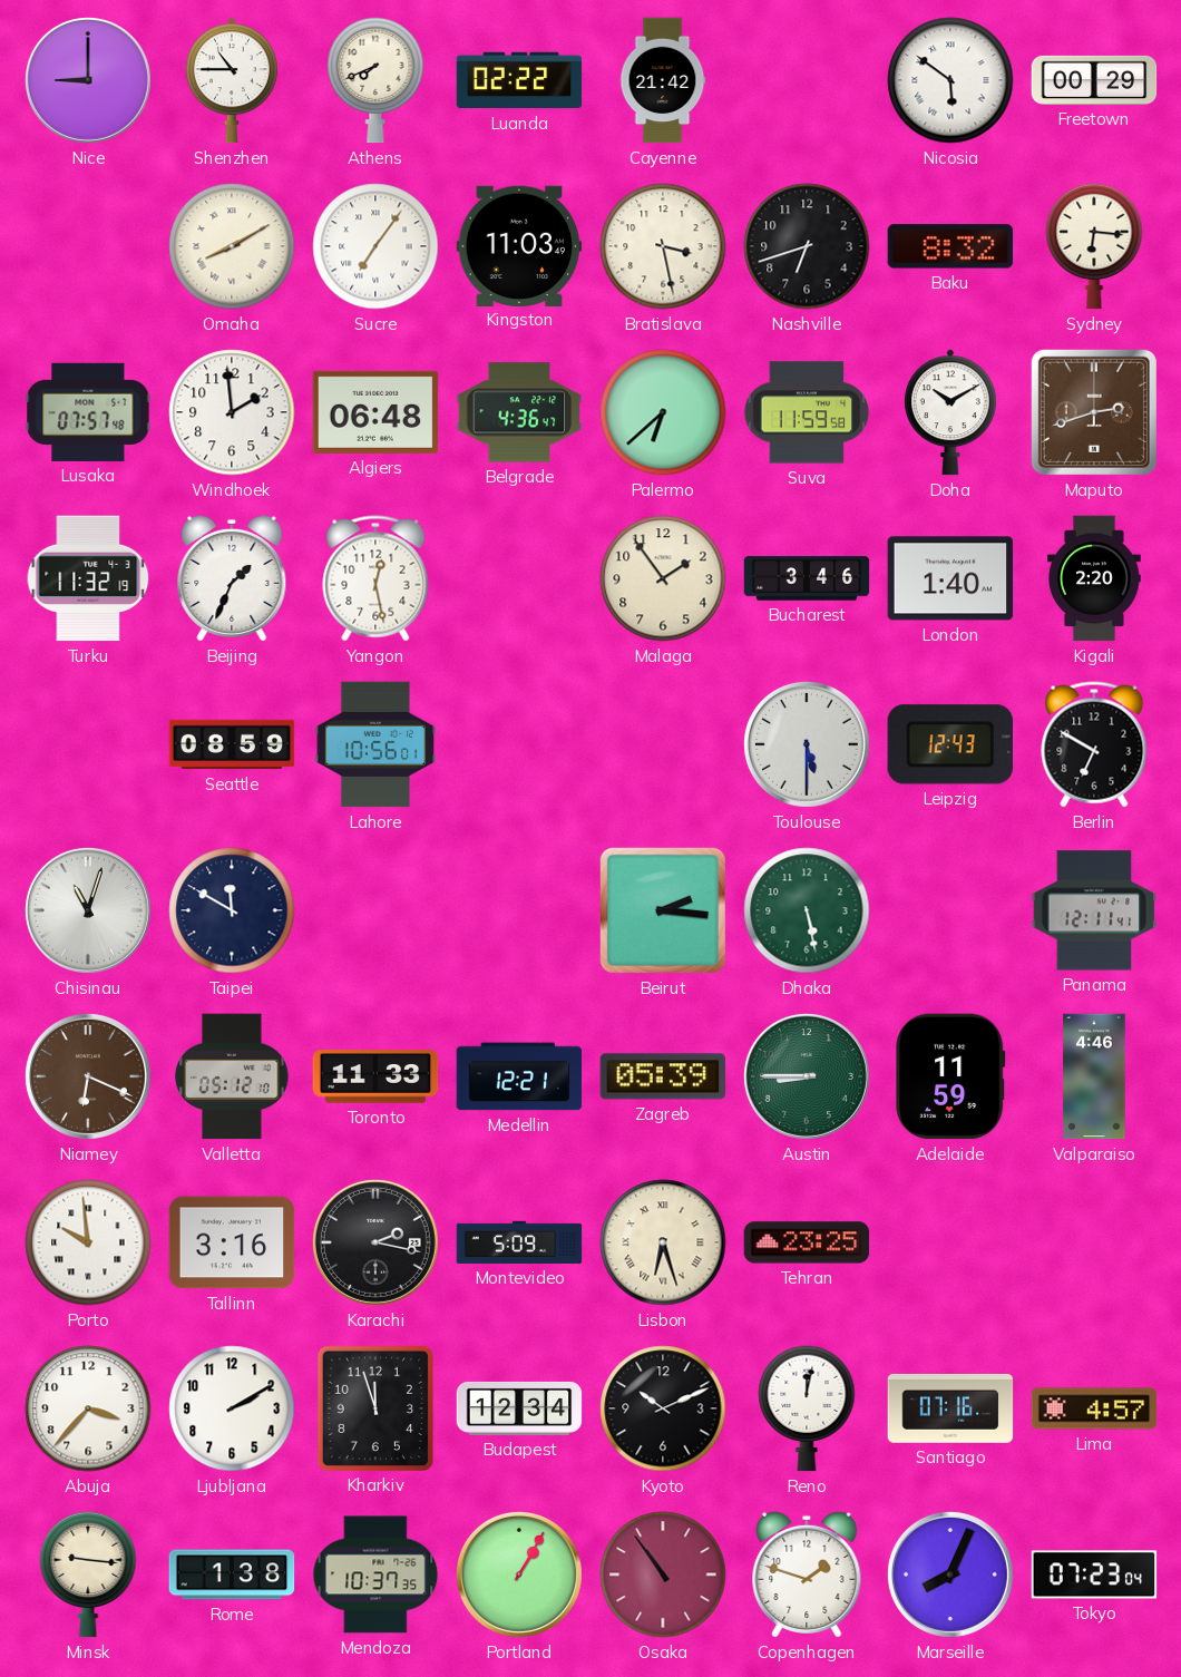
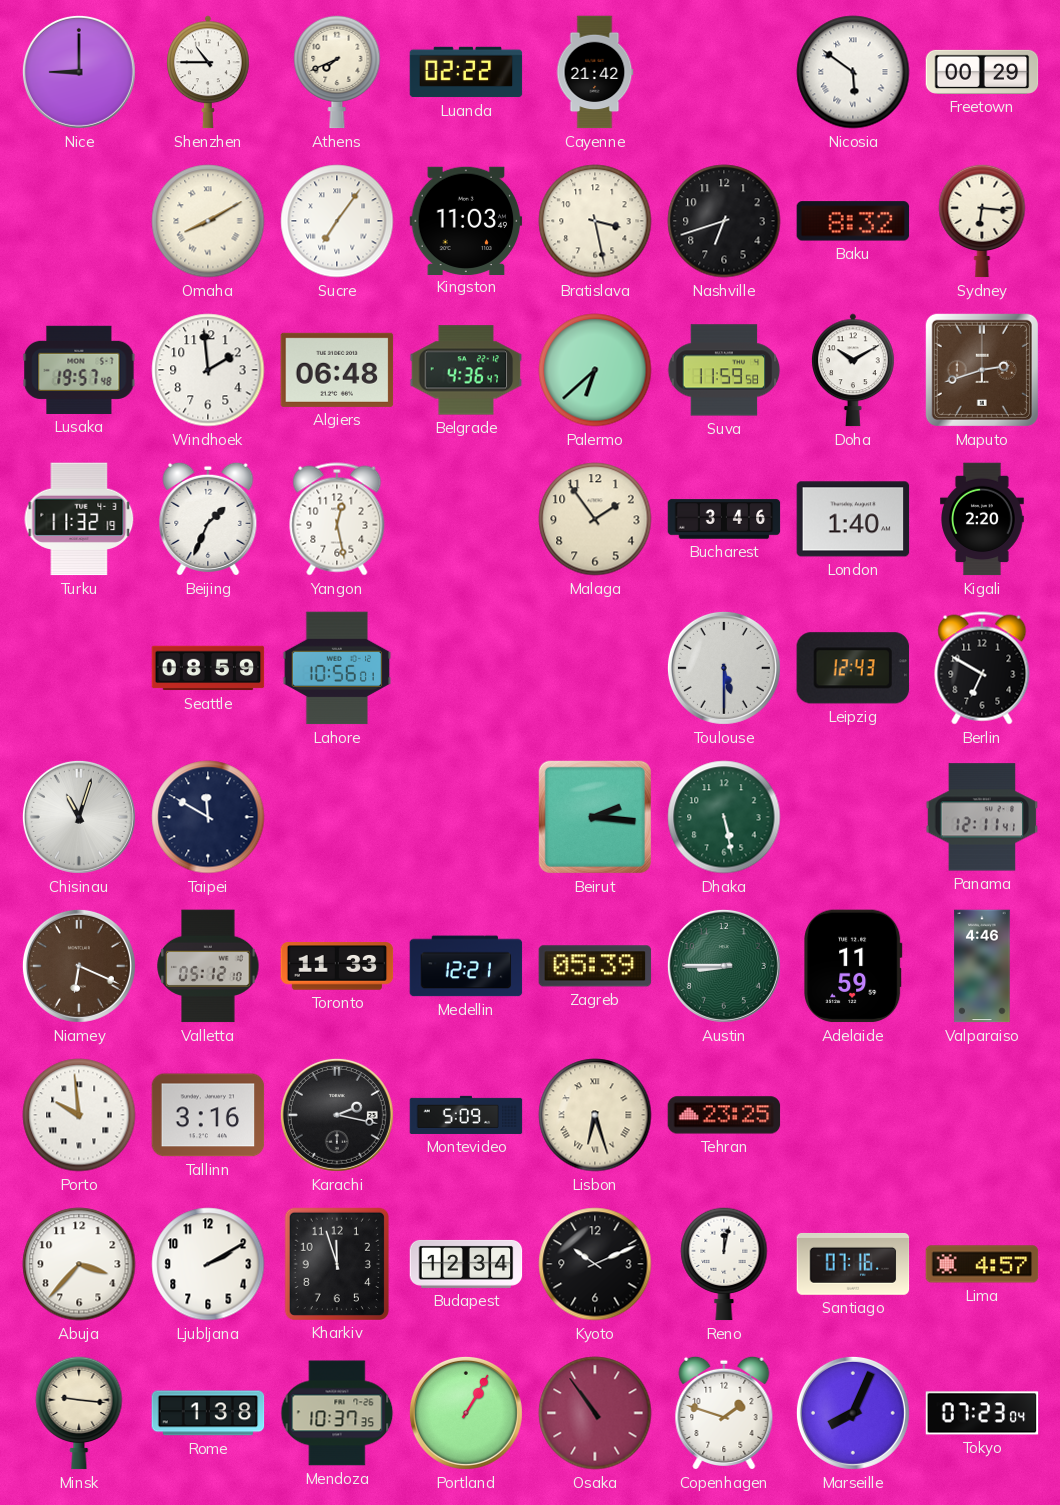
Lusaka: 07:57 -> 19:57
